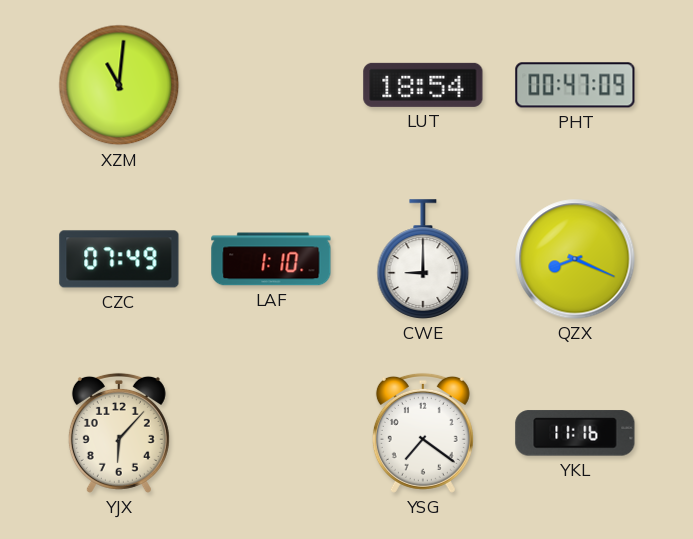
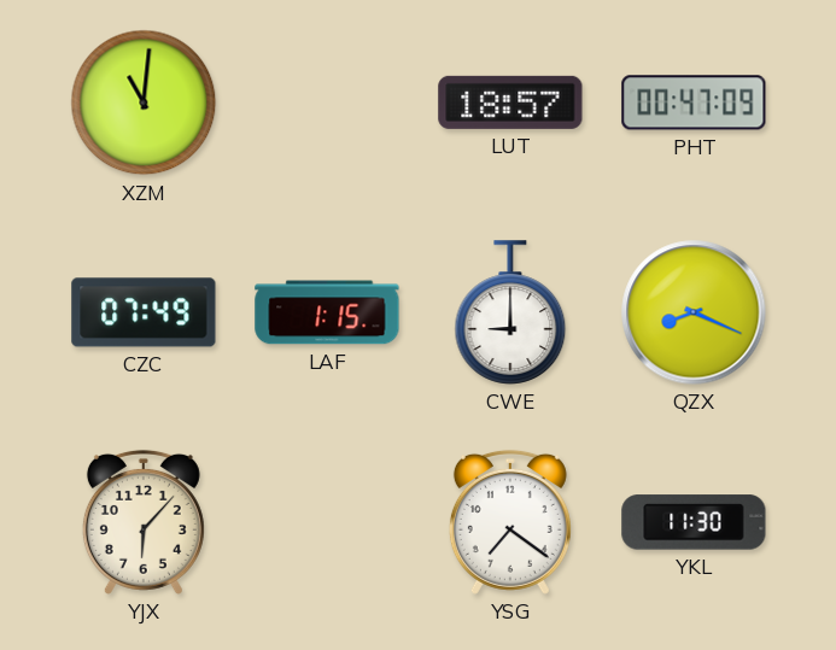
LUT: 18:54 -> 18:57
LAF: 1:10 -> 1:15
YKL: 11:16 -> 11:30
